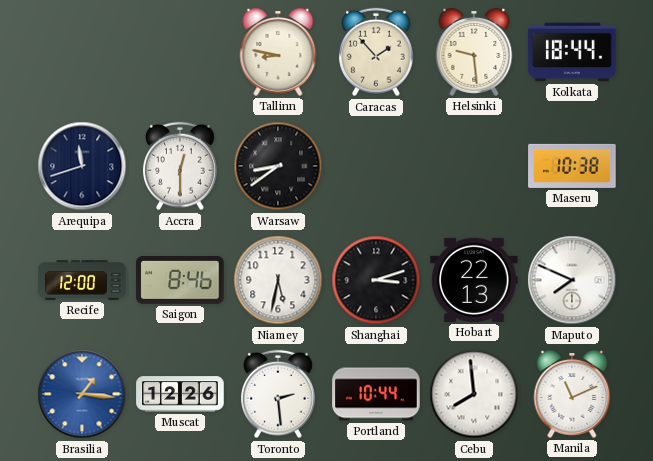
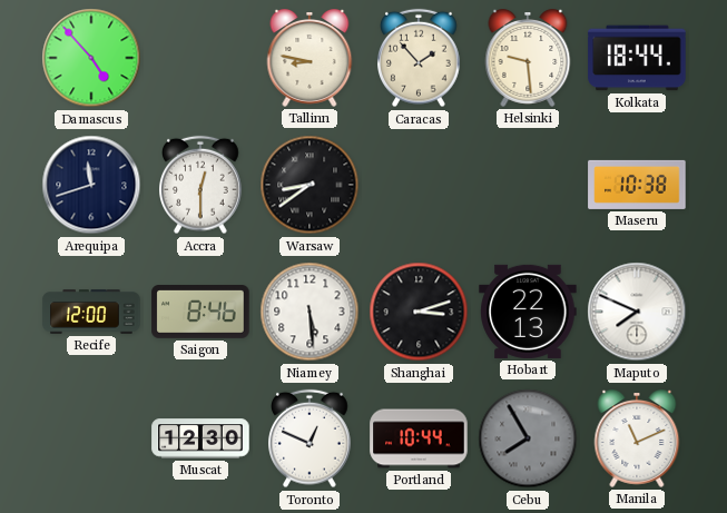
Damascus: none -> 4:53
Niamey: 5:32 -> 5:29
Brasilia: 1:16 -> none
Muscat: 12:26 -> 12:30
Toronto: 2:29 -> 12:49
Cebu: 7:59 -> 7:55
Cebu dial: white -> grey
